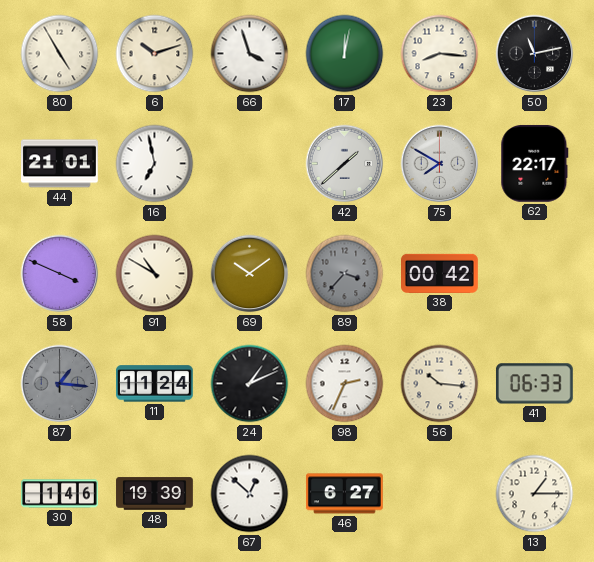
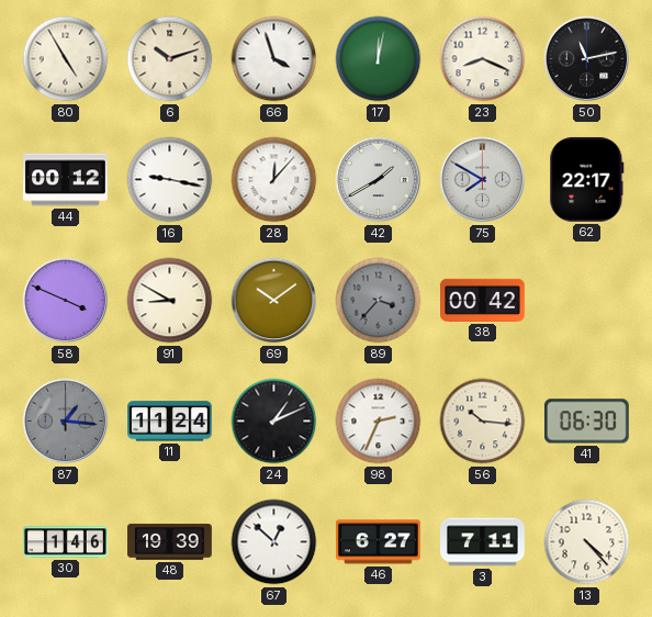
23: 8:16 -> 8:19
44: 21:01 -> 00:12
16: 6:58 -> 9:17
28: none -> 12:07
42: 1:38 -> 1:40
91: 10:50 -> 8:50
41: 06:33 -> 06:30
3: none -> 7:11
13: 1:15 -> 4:23
